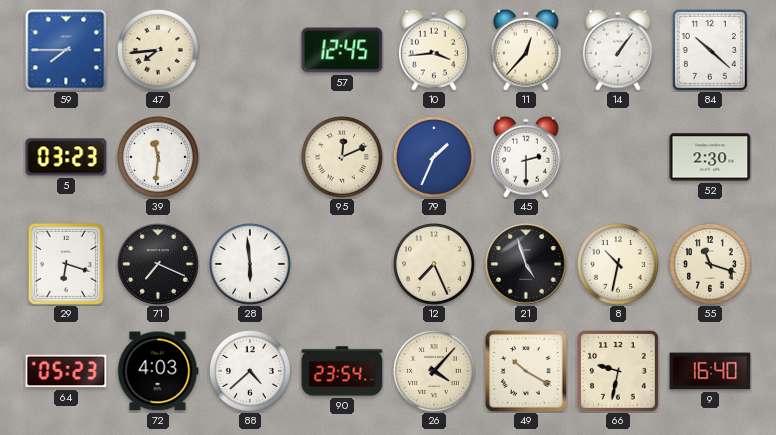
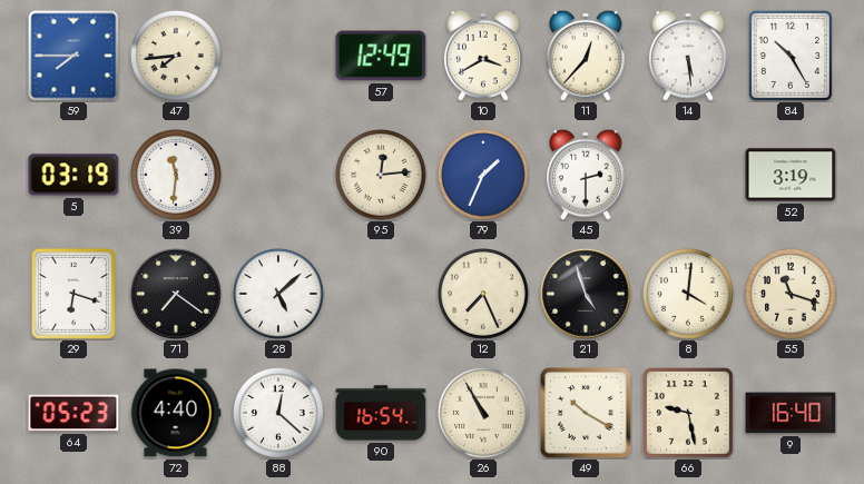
57: 12:45 -> 12:49
10: 3:44 -> 3:40
14: 1:06 -> 5:29
84: 10:22 -> 10:25
5: 03:23 -> 03:19
95: 12:11 -> 12:14
52: 2:30 -> 3:19
71: 7:19 -> 7:21
28: 5:59 -> 5:08
8: 10:32 -> 4:01
72: 4:03 -> 4:40
88: 4:38 -> 12:22
90: 23:54 -> 16:54
26: 4:07 -> 10:55
66: 9:32 -> 9:28
